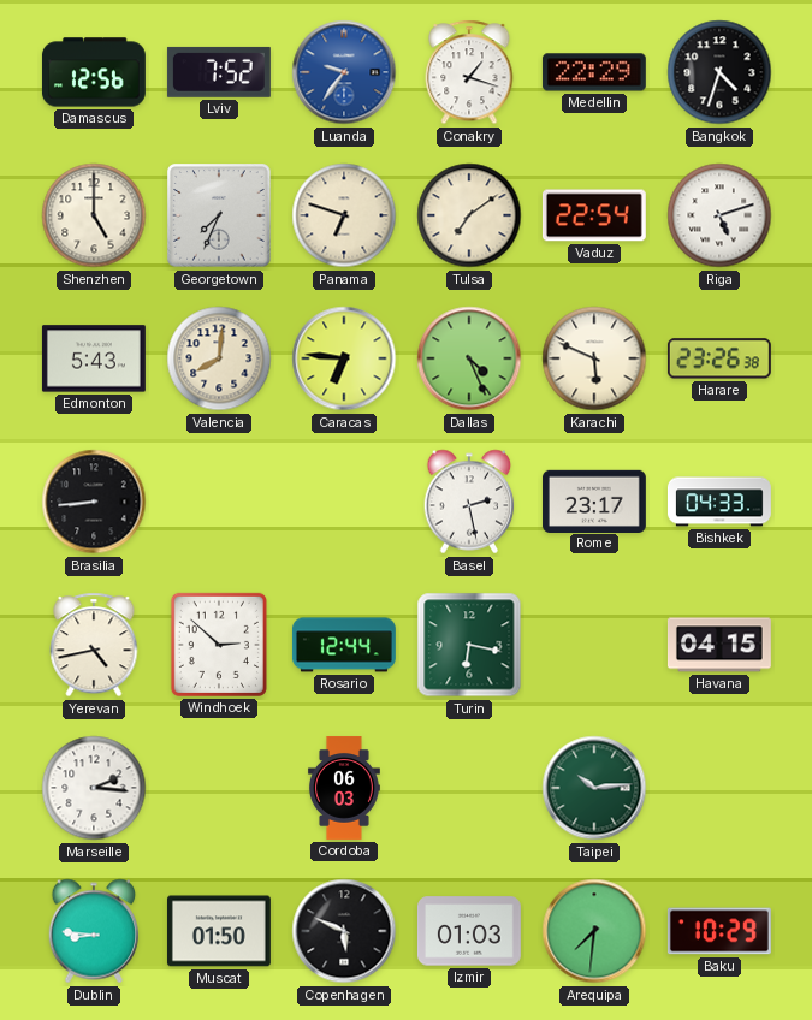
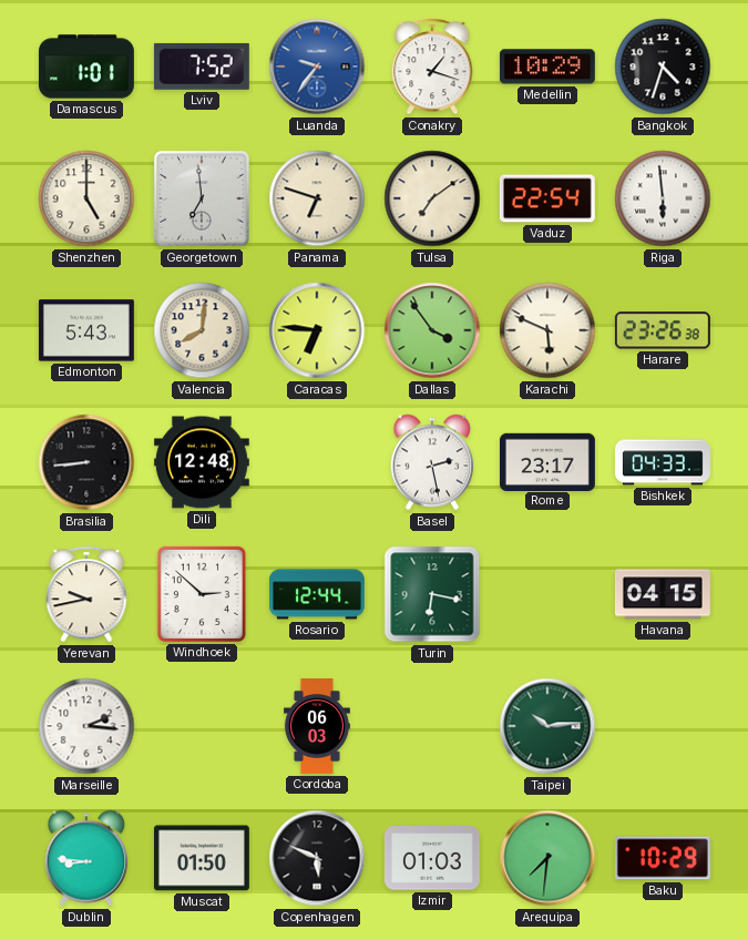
Damascus: 12:56 -> 1:01
Medellin: 22:29 -> 10:29
Georgetown: 7:34 -> 6:59
Riga: 5:12 -> 5:59
Dallas: 4:26 -> 3:54
Dili: none -> 12:48
Yerevan: 4:43 -> 9:43
